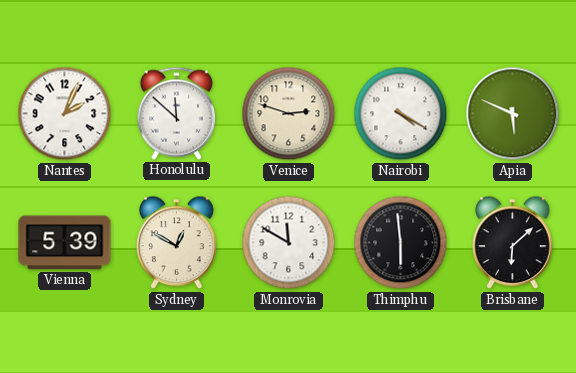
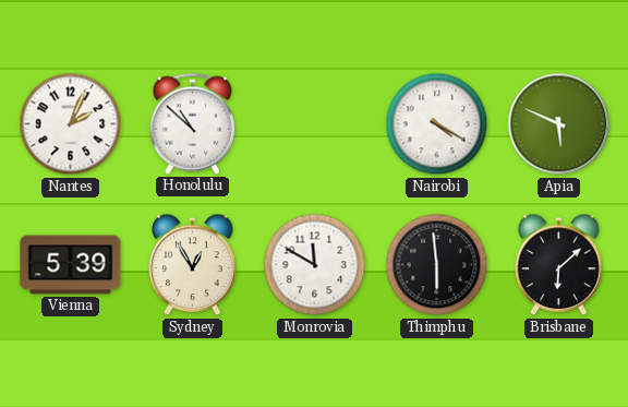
Honolulu: 11:52 -> 10:52
Venice: 2:48 -> none
Sydney: 12:50 -> 12:55
